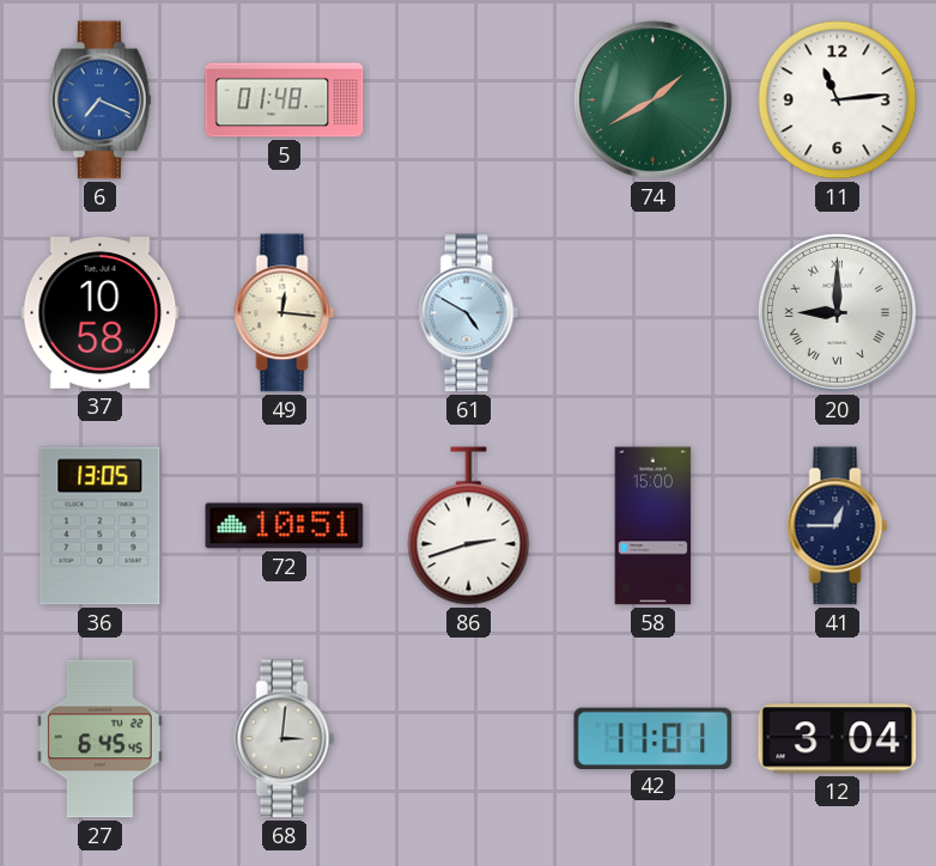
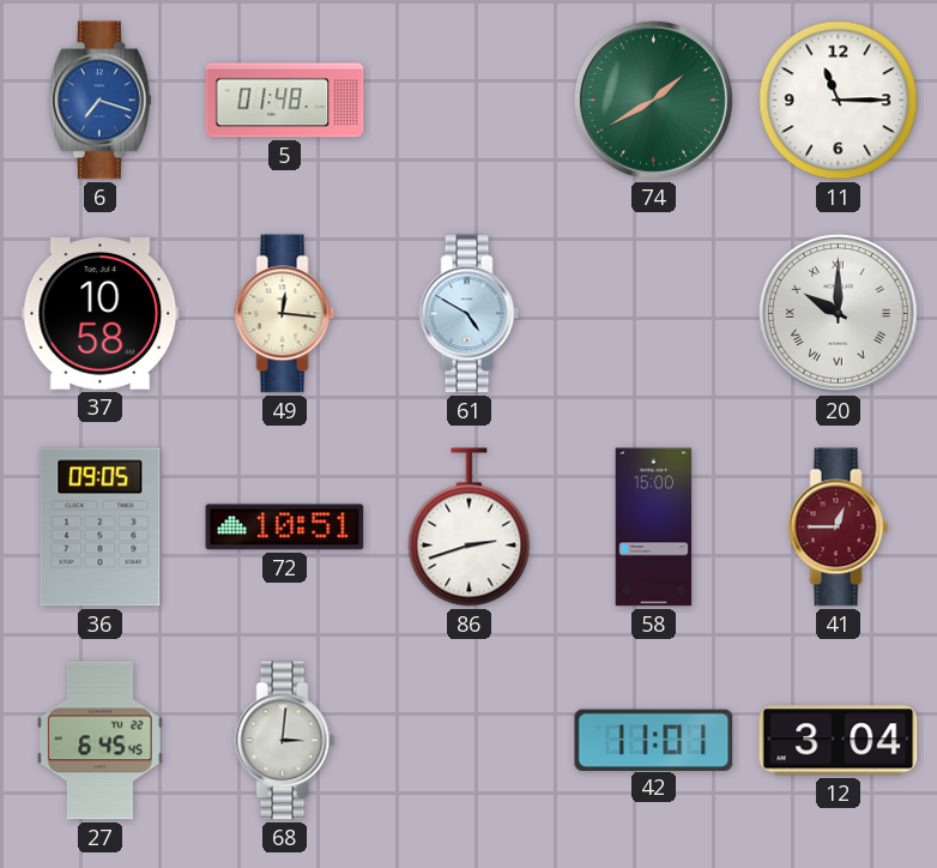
6: 7:19 -> 7:18
11: 11:14 -> 11:15
20: 9:00 -> 10:00
36: 13:05 -> 09:05
41 dial: navy -> burgundy
